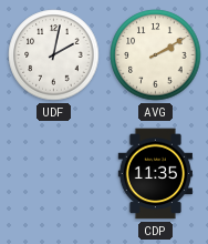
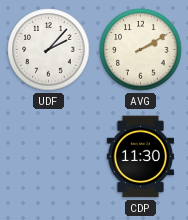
UDF: 2:02 -> 2:07
CDP: 11:35 -> 11:30
